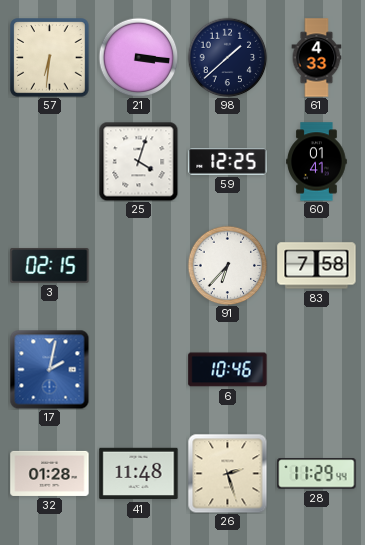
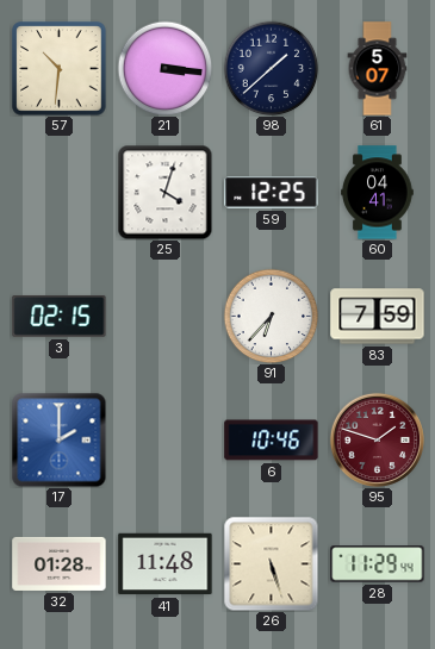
57: 6:31 -> 10:31
61: 4:33 -> 5:07
60: 01:41 -> 04:41
83: 7:58 -> 7:59
17: 2:02 -> 2:00
95: none -> 1:48
26: 2:27 -> 5:27
